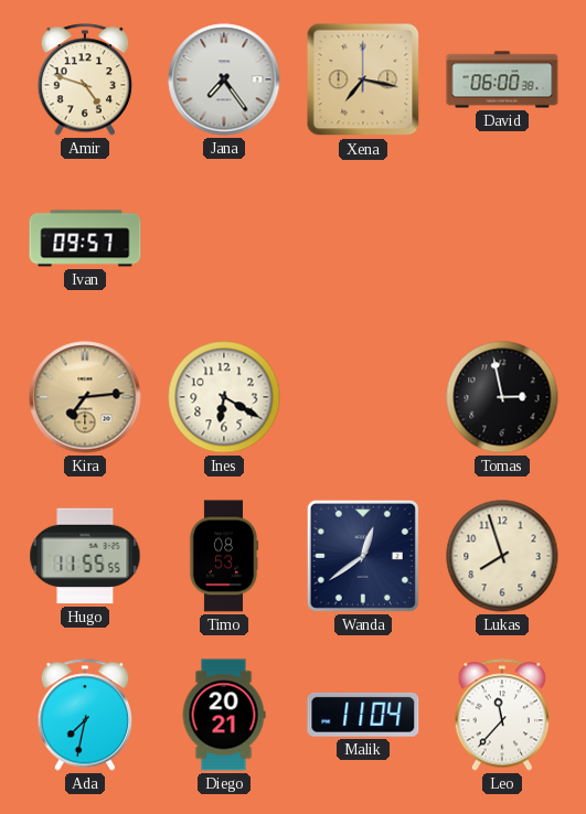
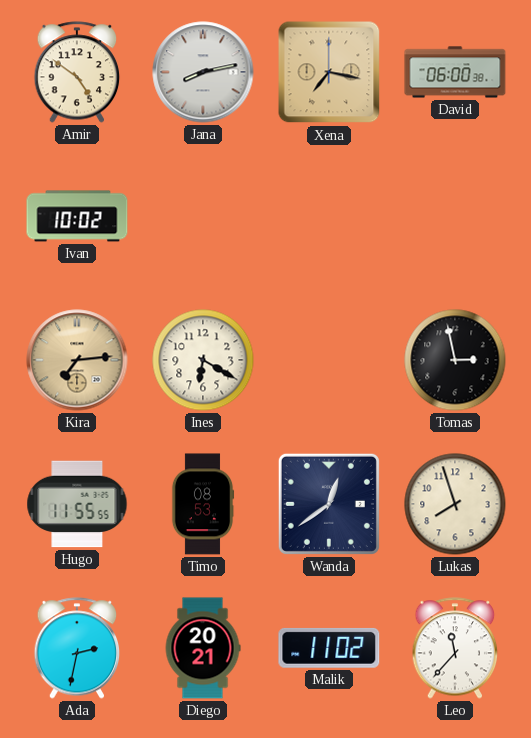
Amir: 4:48 -> 4:51
Jana: 7:24 -> 8:13
Ivan: 09:57 -> 10:02
Ada: 7:32 -> 2:32
Malik: 11:04 -> 11:02
